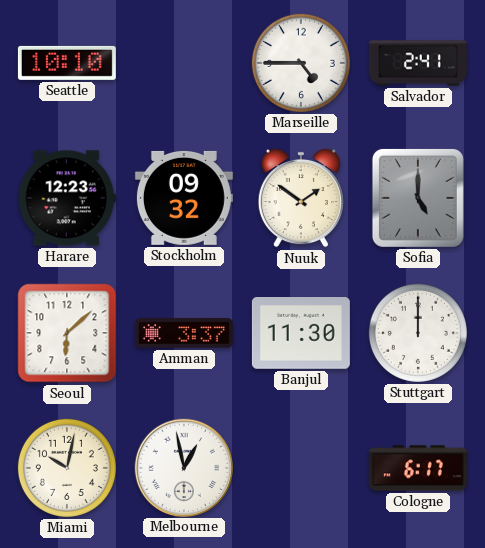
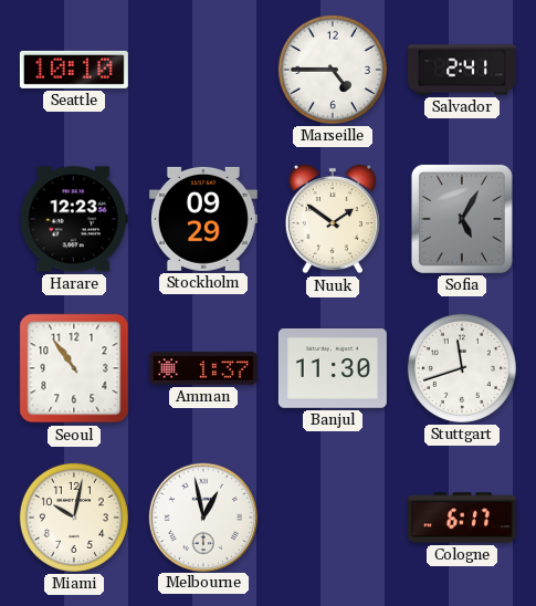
Stockholm: 09:32 -> 09:29
Sofia: 5:00 -> 5:05
Seoul: 6:08 -> 10:54
Amman: 3:37 -> 1:37
Stuttgart: 12:00 -> 11:42
